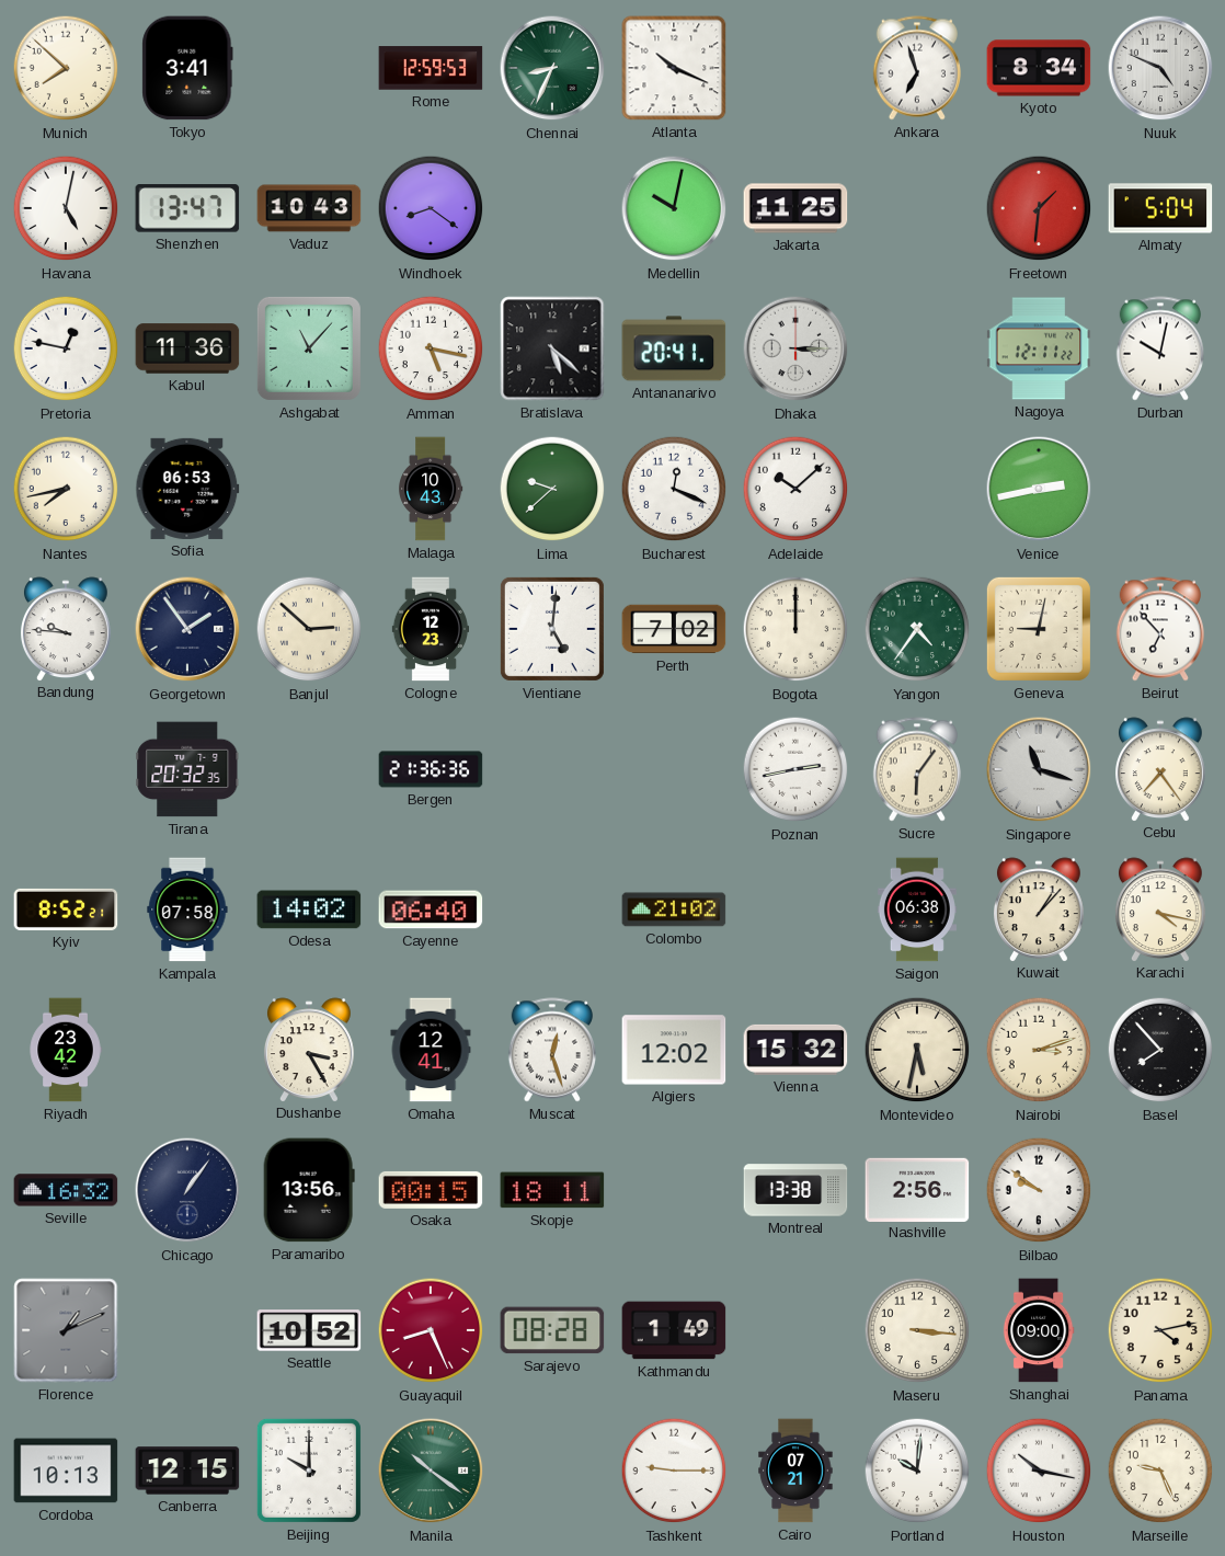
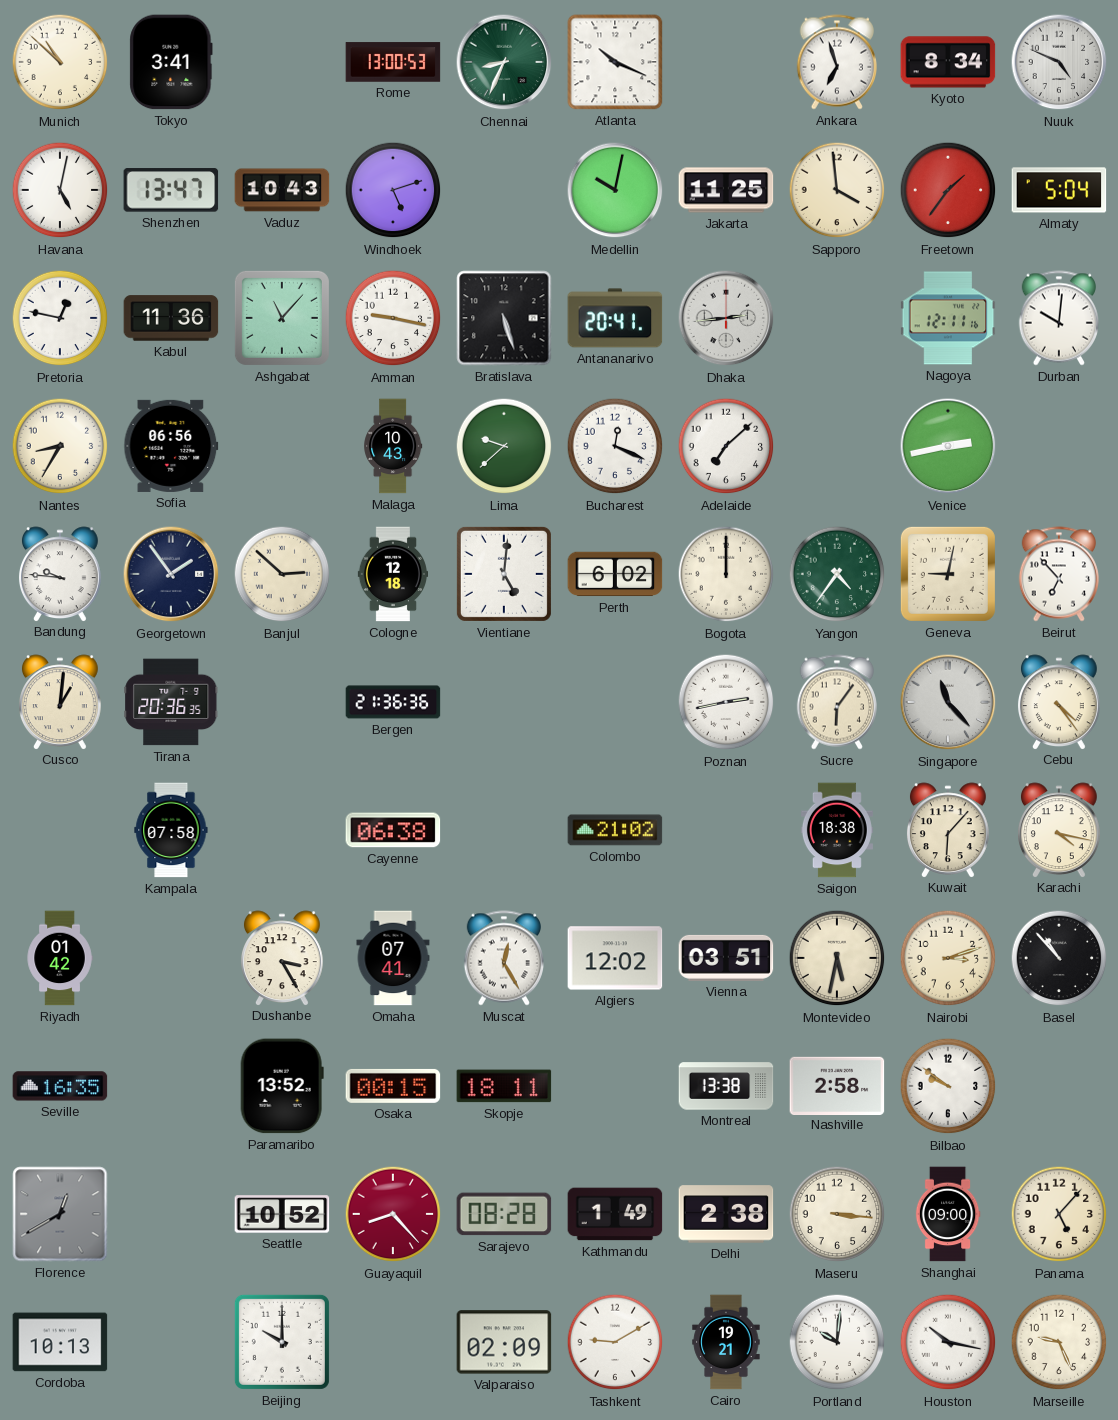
Munich: 7:52 -> 10:52
Rome: 12:59 -> 13:00
Windhoek: 8:21 -> 5:12
Sapporo: none -> 3:59
Freetown: 1:31 -> 1:36
Amman: 5:17 -> 9:17
Bratislava: 5:22 -> 5:27
Dhaka: 3:15 -> 2:44
Nagoya: 12:11:22 -> 12:11:16
Durban: 10:02 -> 10:01
Nantes: 7:43 -> 8:35
Sofia: 06:53 -> 06:56
Adelaide: 10:08 -> 7:08
Cologne: 12:23 -> 12:18
Perth: 7:02 -> 6:02
Cusco: none -> 1:01
Tirana: 20:32 -> 20:36
Singapore: 11:18 -> 11:23
Cebu: 7:24 -> 4:24
Kyiv: 8:52 -> none
Odesa: 14:02 -> none
Cayenne: 06:40 -> 06:38
Saigon: 06:38 -> 18:38
Kuwait: 1:07 -> 6:07
Riyadh: 23:42 -> 01:42
Omaha: 12:41 -> 07:41
Muscat: 12:27 -> 12:25
Vienna: 15:32 -> 03:51
Basel: 7:53 -> 10:53
Seville: 16:32 -> 16:35
Chicago: 1:06 -> none
Paramaribo: 13:56 -> 13:52
Nashville: 2:56 -> 2:58
Florence: 1:11 -> 12:40
Guayaquil: 8:26 -> 8:23
Delhi: none -> 2:38
Panama: 4:13 -> 5:07
Canberra: 12:15 -> none
Manila: 10:21 -> none
Valparaiso: none -> 02:09
Tashkent: 9:15 -> 9:10
Cairo: 07:21 -> 19:21
